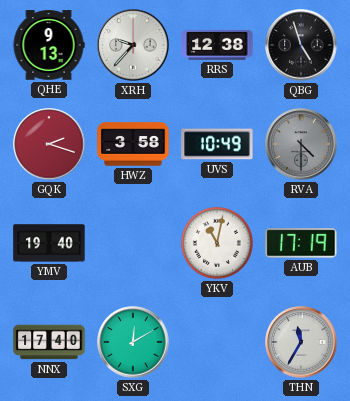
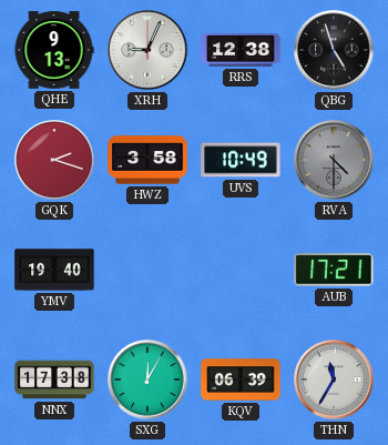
XRH: 9:37 -> 9:04
YKV: 11:02 -> none
AUB: 17:19 -> 17:21
NNX: 17:40 -> 17:38
SXG: 12:10 -> 12:05
KQV: none -> 06:39
